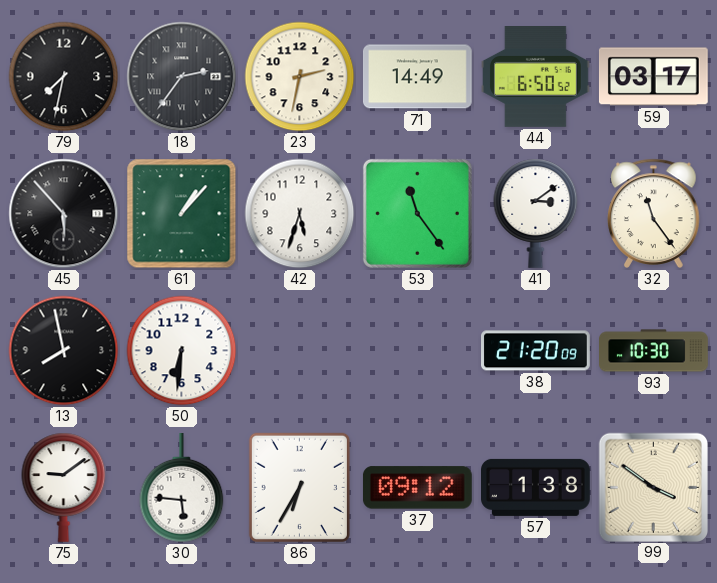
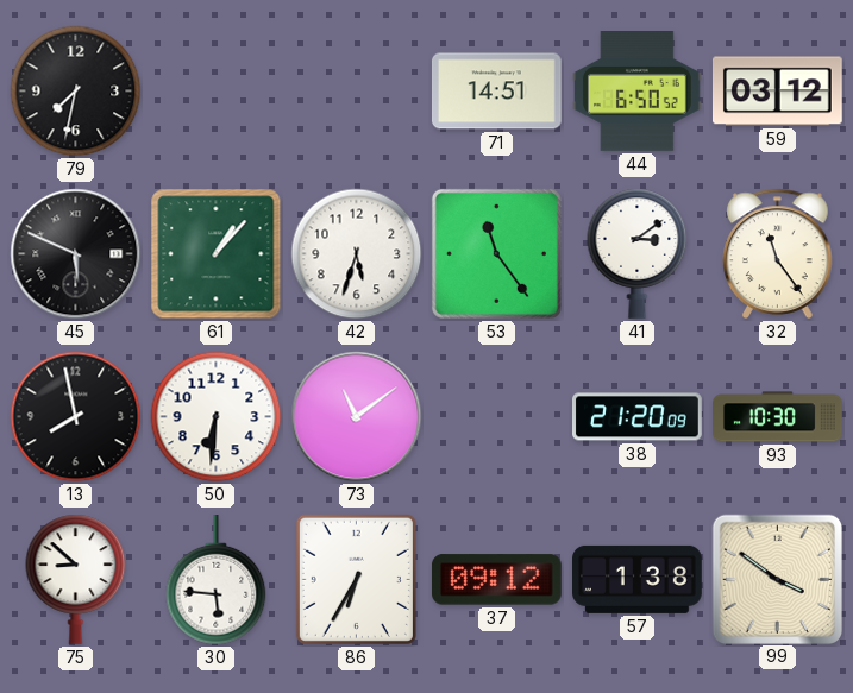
18: 2:36 -> none
23: 2:32 -> none
71: 14:49 -> 14:51
59: 03:17 -> 03:12
45: 5:53 -> 5:49
73: none -> 11:09
75: 9:09 -> 8:52
